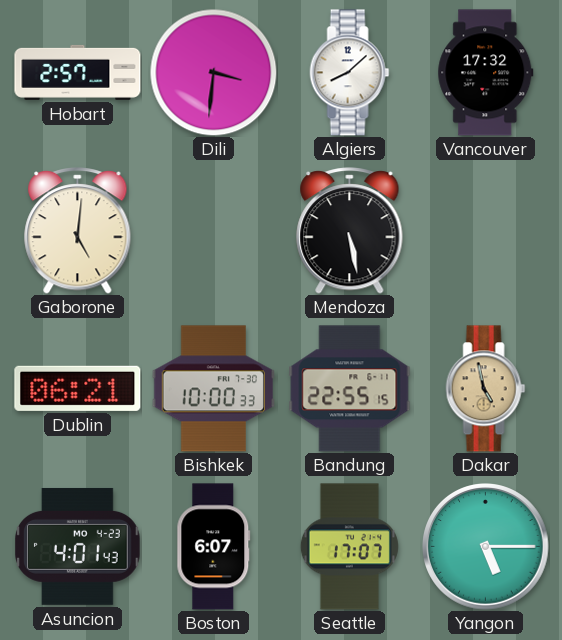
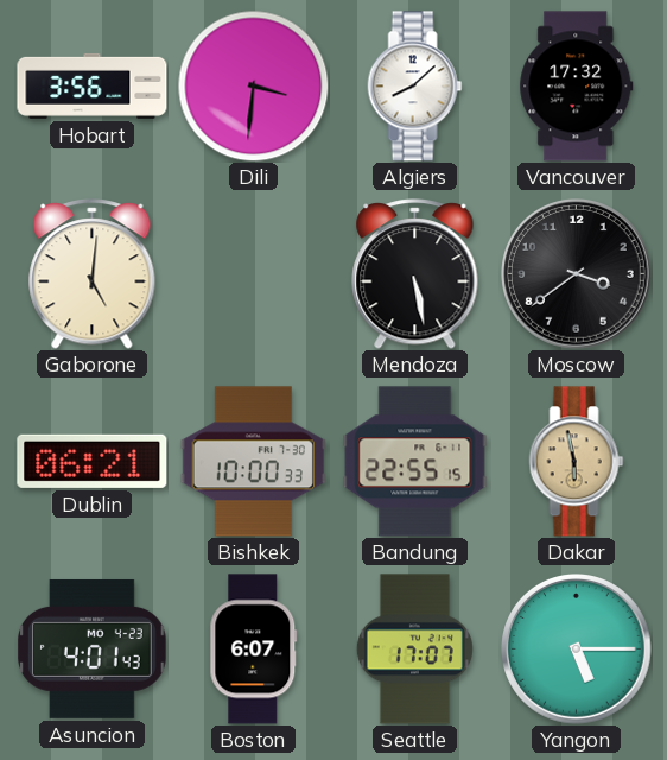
Hobart: 2:57 -> 3:56
Moscow: none -> 3:39
Dakar: 4:58 -> 5:58
